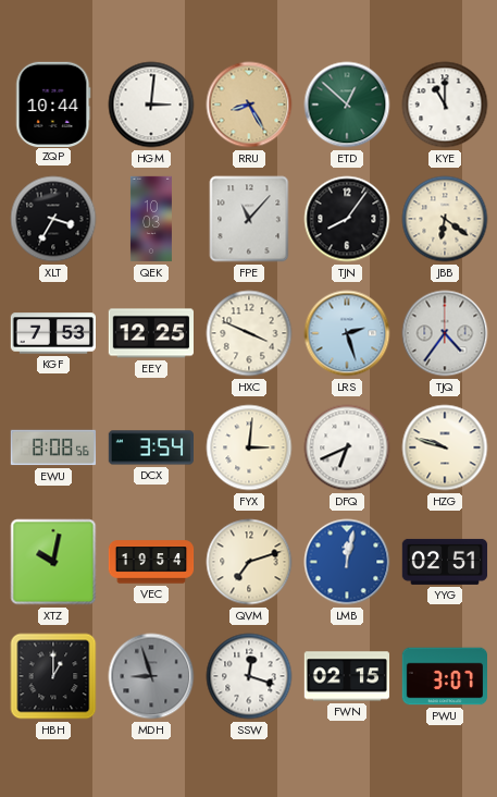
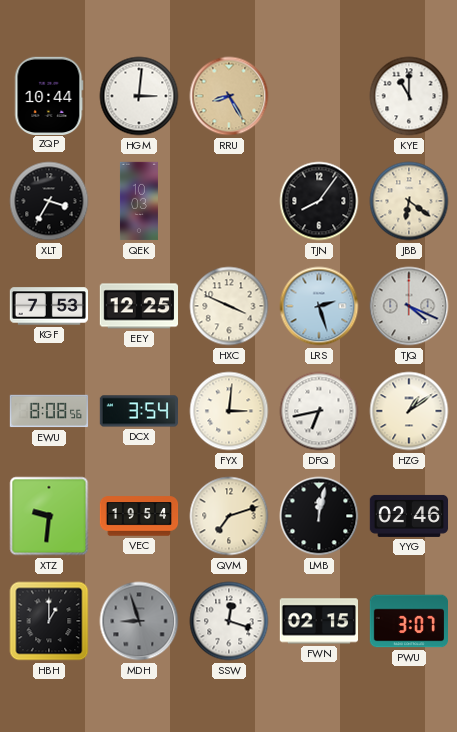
ETD: 12:52 -> none
FPE: 11:07 -> none
TJQ: 4:36 -> 4:19
DFQ: 6:41 -> 6:43
HZG: 9:48 -> 1:09
XTZ: 10:02 -> 9:31
LMB dial: blue -> black
YYG: 02:51 -> 02:46
